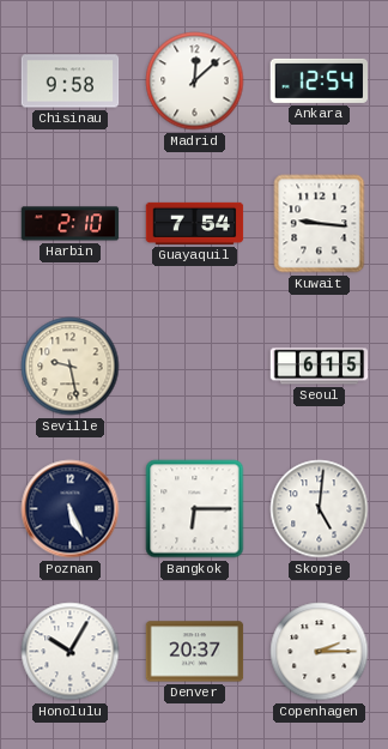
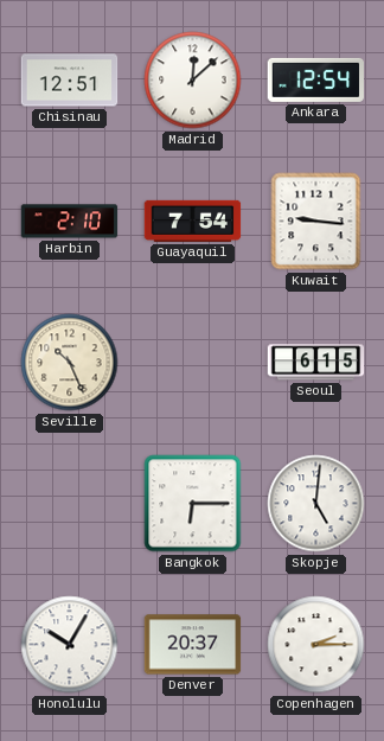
Chisinau: 9:58 -> 12:51
Seville: 9:28 -> 10:26
Poznan: 5:26 -> none
